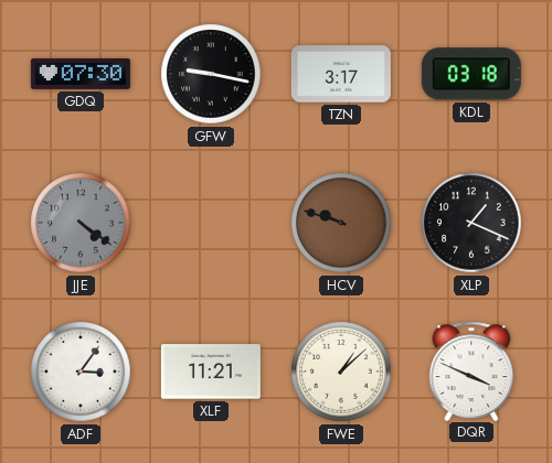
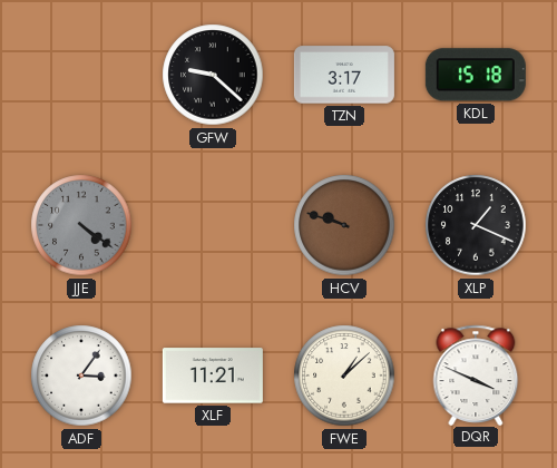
GDQ: 07:30 -> none
GFW: 9:17 -> 9:22
KDL: 03:18 -> 15:18
